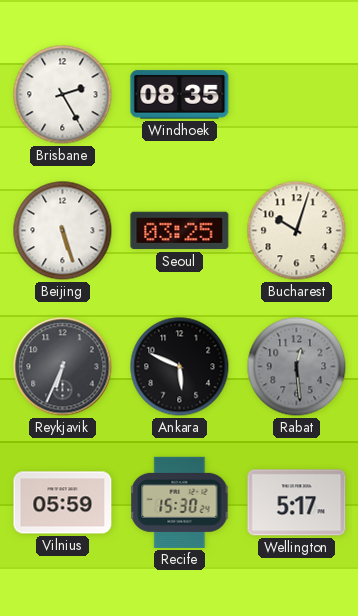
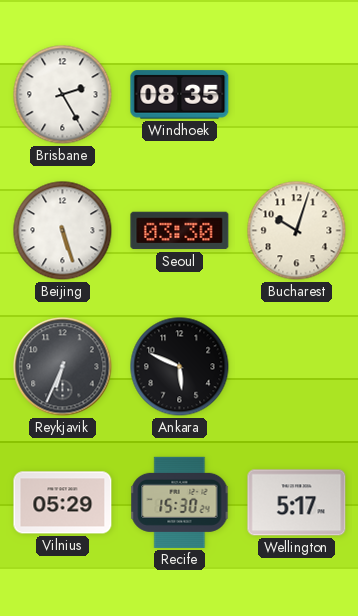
Seoul: 03:25 -> 03:30
Rabat: 12:29 -> none
Vilnius: 05:59 -> 05:29
